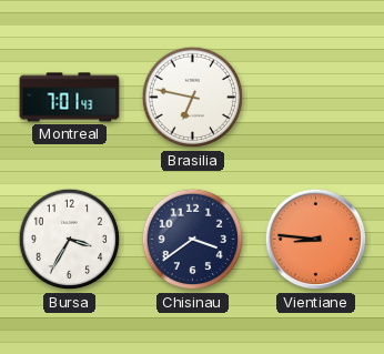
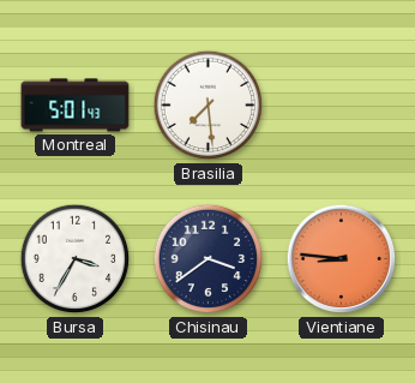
Montreal: 7:01 -> 5:01
Brasilia: 6:47 -> 7:29
